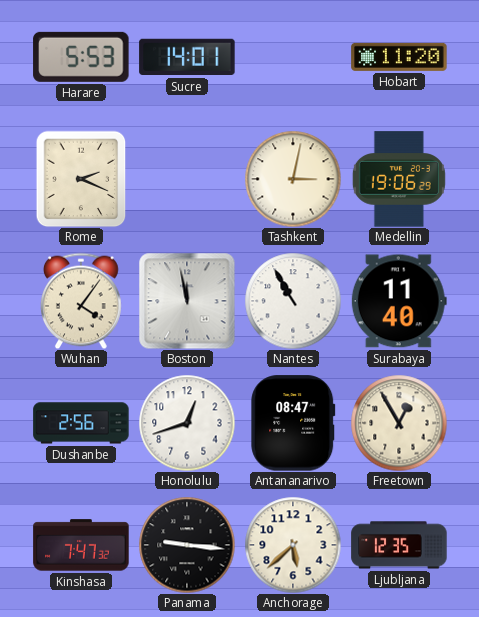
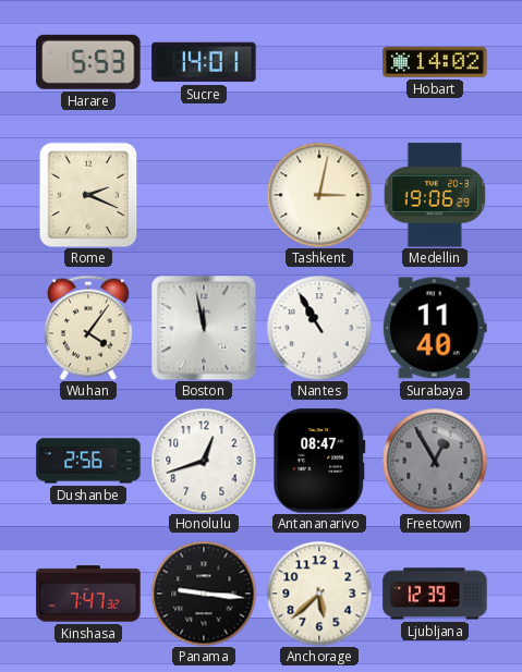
Hobart: 11:20 -> 14:02
Freetown dial: cream -> grey
Ljubljana: 12:35 -> 12:39
